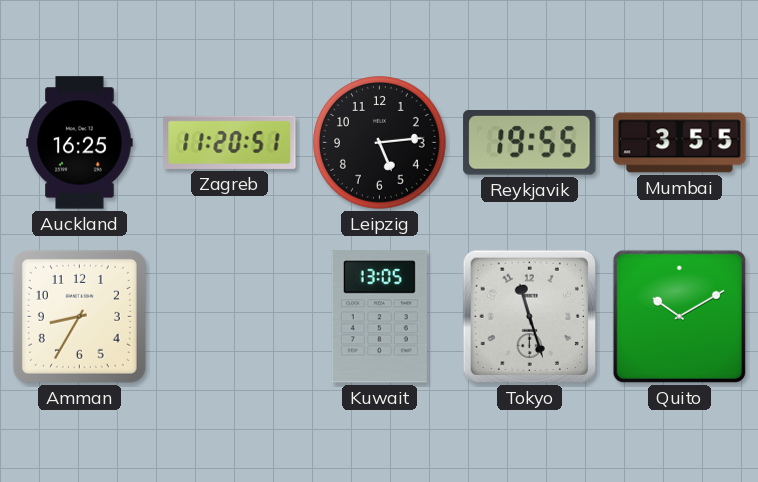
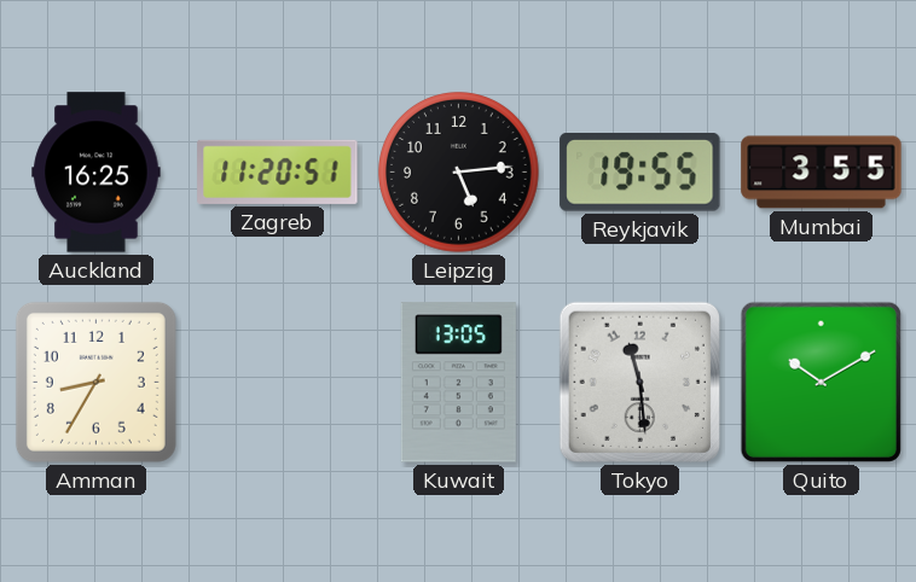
Tokyo: 11:27 -> 11:29
